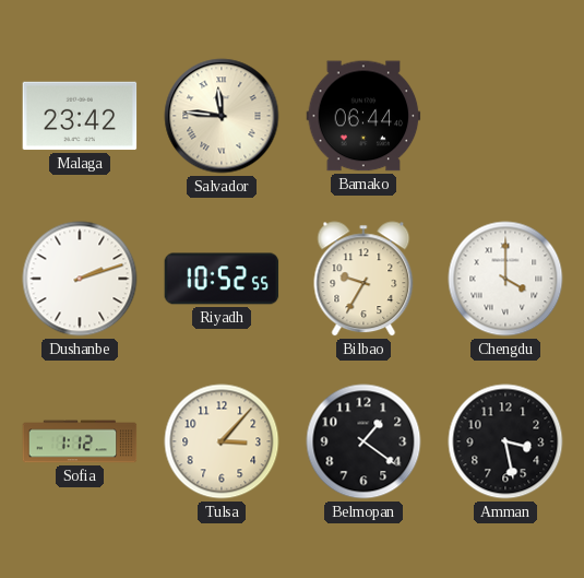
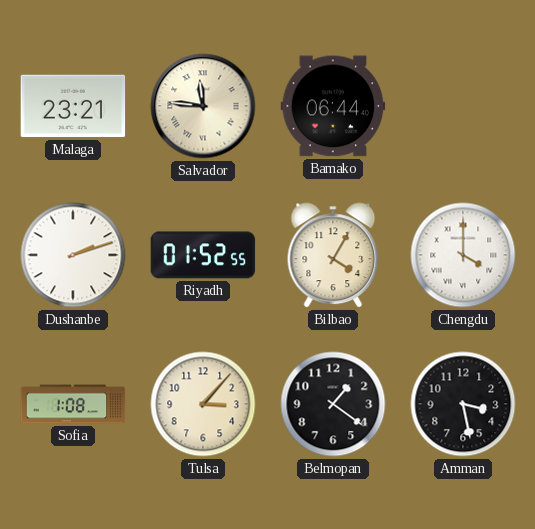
Malaga: 23:42 -> 23:21
Riyadh: 10:52 -> 01:52
Bilbao: 9:35 -> 4:05
Sofia: 1:12 -> 1:08
